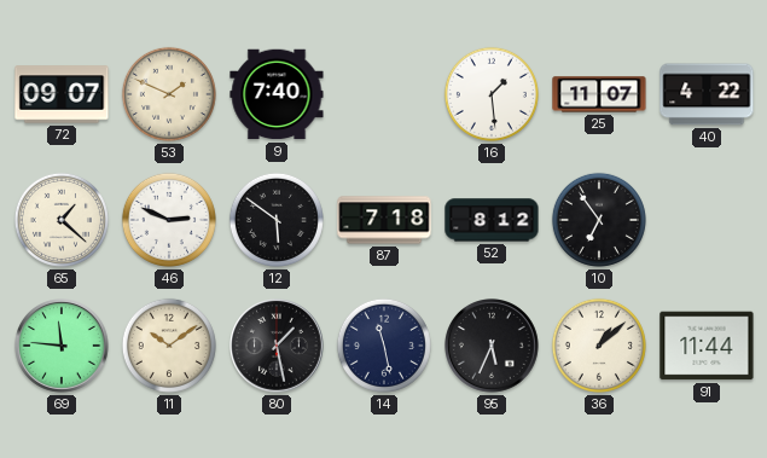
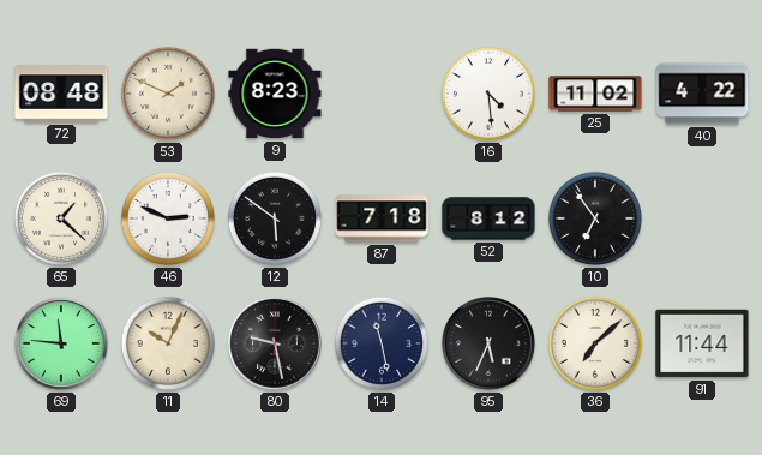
72: 09:07 -> 08:48
9: 7:40 -> 8:23
16: 1:29 -> 4:29
25: 11:07 -> 11:02
11: 10:09 -> 10:04
80: 1:28 -> 9:28
36: 1:08 -> 7:08
